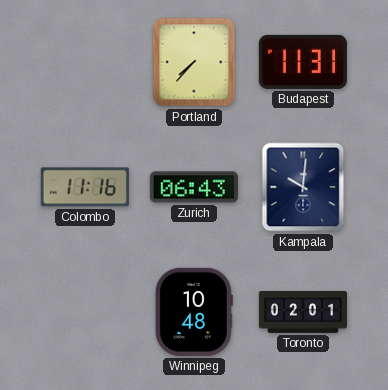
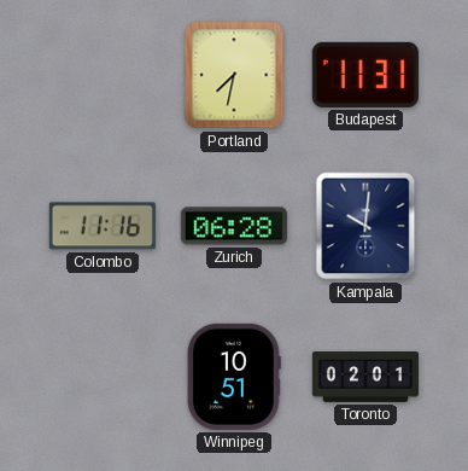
Portland: 7:37 -> 7:32
Zurich: 06:43 -> 06:28
Winnipeg: 10:48 -> 10:51
